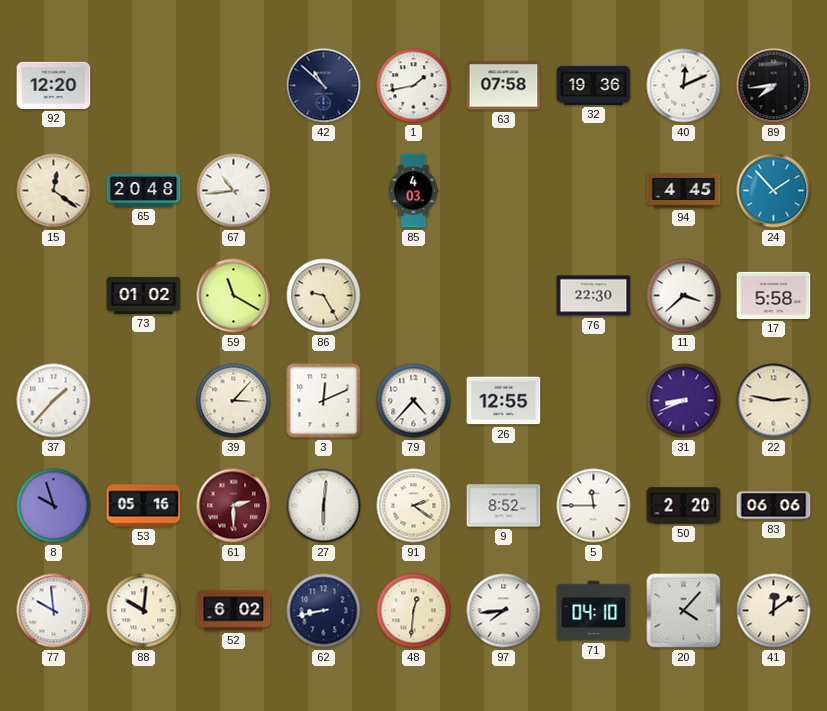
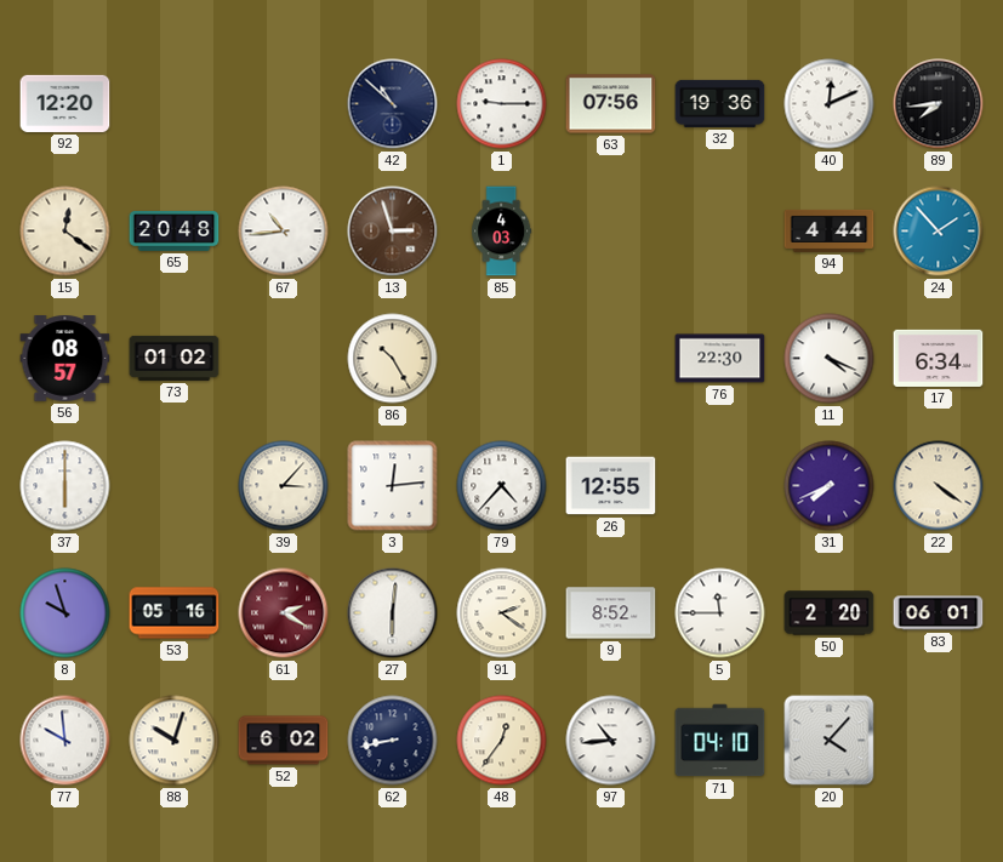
1: 1:43 -> 9:15
63: 07:58 -> 07:56
13: none -> 2:57
94: 4:45 -> 4:44
56: none -> 08:57
59: 11:20 -> none
86: 9:25 -> 10:25
11: 3:38 -> 4:19
17: 5:58 -> 6:34
37: 1:37 -> 6:00
3: 12:11 -> 12:14
31: 8:41 -> 7:41
22: 2:47 -> 4:21
61: 2:30 -> 2:20
83: 06:06 -> 06:01
88: 10:01 -> 10:03
48: 12:31 -> 12:36
97: 7:44 -> 10:44
41: 12:09 -> none
